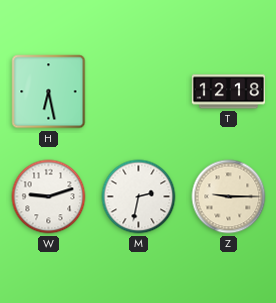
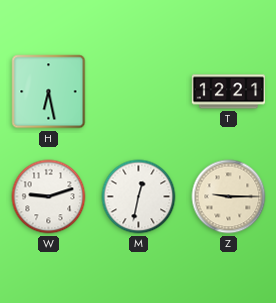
T: 12:18 -> 12:21
M: 2:32 -> 12:32
